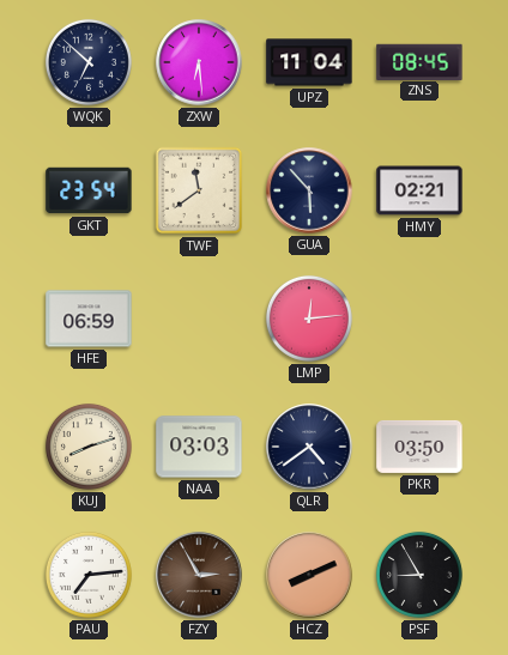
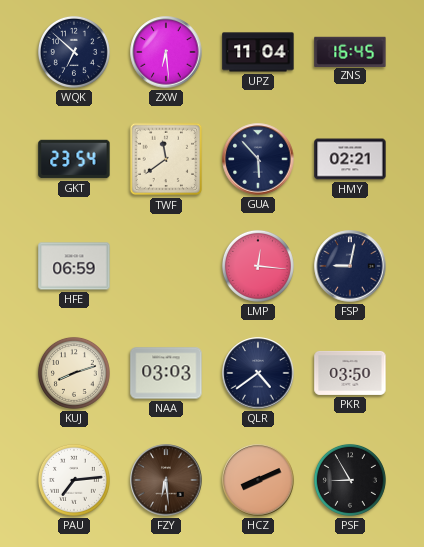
ZNS: 08:45 -> 16:45
LMP: 12:14 -> 12:16
FSP: none -> 9:02
FZY: 2:55 -> 6:29
